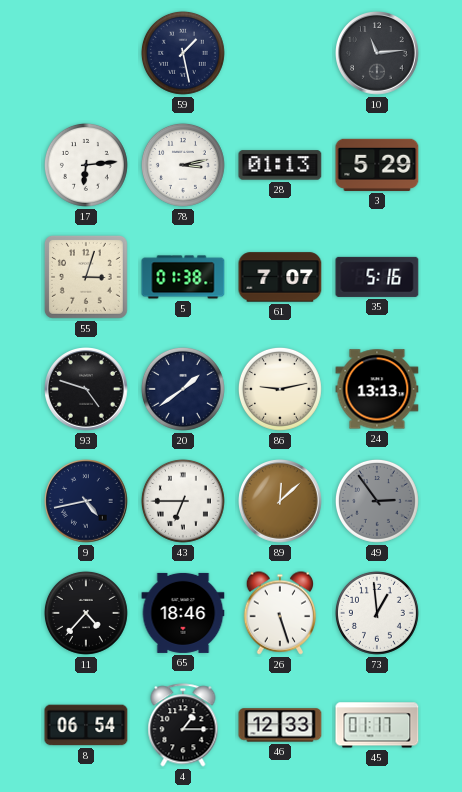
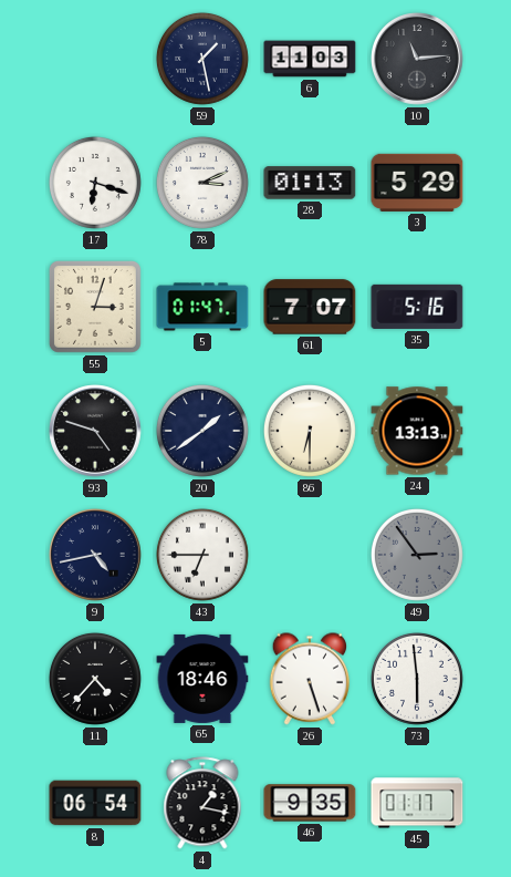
6: none -> 11:03
17: 6:14 -> 6:18
78: 3:13 -> 3:11
5: 01:38 -> 01:47
86: 9:13 -> 6:30
89: 12:08 -> none
73: 12:59 -> 5:59
4: 1:15 -> 1:17
46: 12:33 -> 9:35
